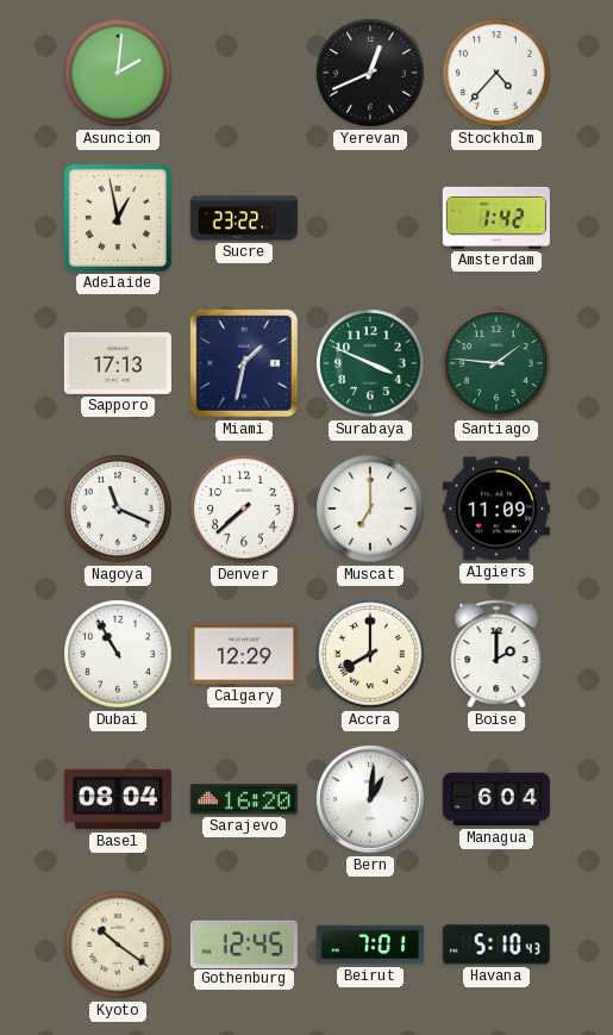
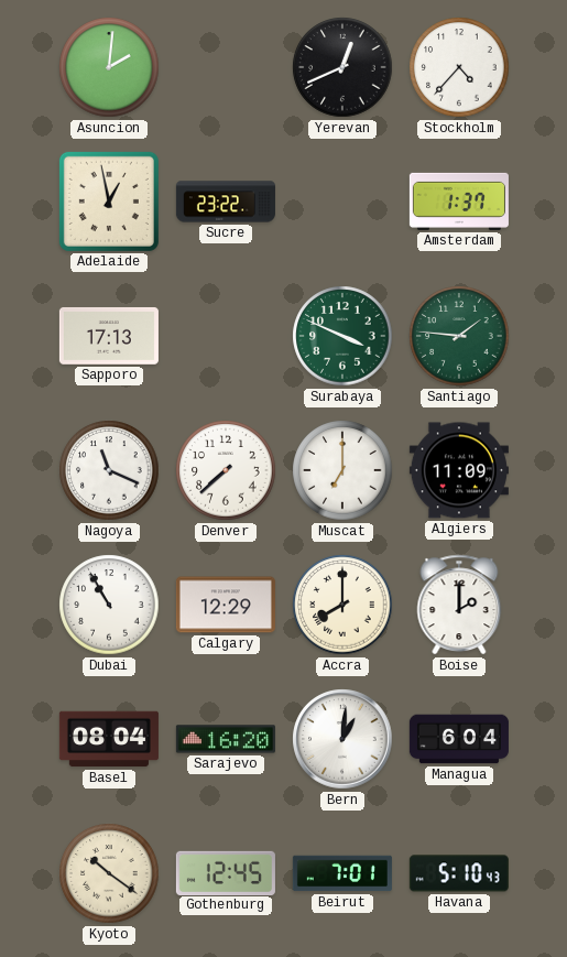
Amsterdam: 1:42 -> 1:37
Miami: 1:32 -> none
